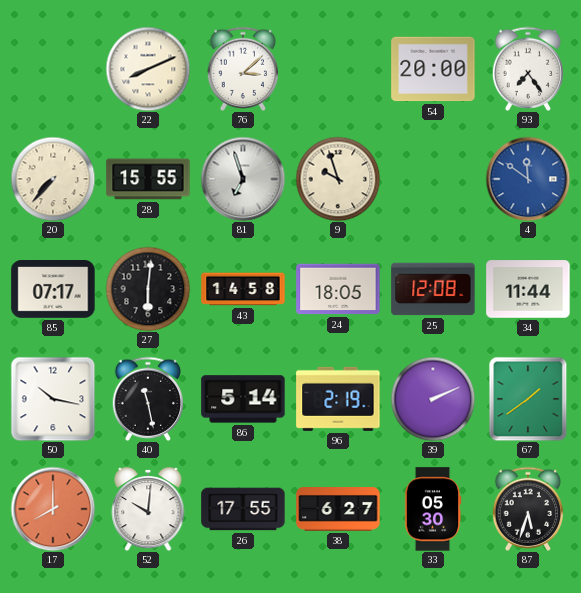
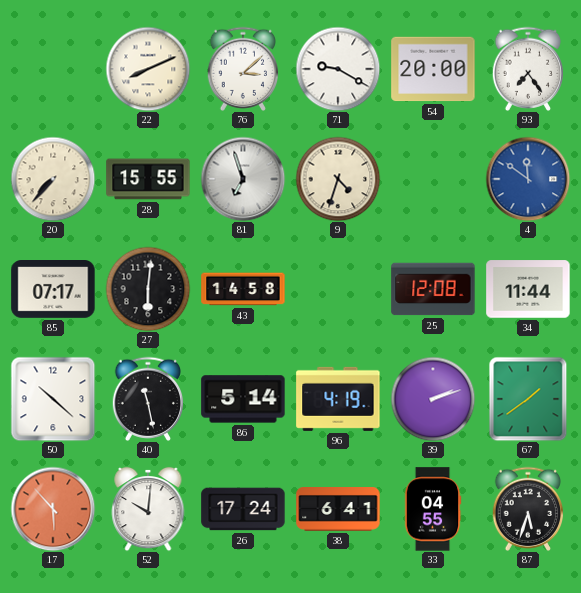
71: none -> 9:20
9: 9:57 -> 4:33
24: 18:05 -> none
50: 10:17 -> 10:22
96: 2:19 -> 4:19
39: 2:11 -> 2:12
17: 8:00 -> 5:53
26: 17:55 -> 17:24
38: 6:27 -> 6:41
33: 05:30 -> 04:55
